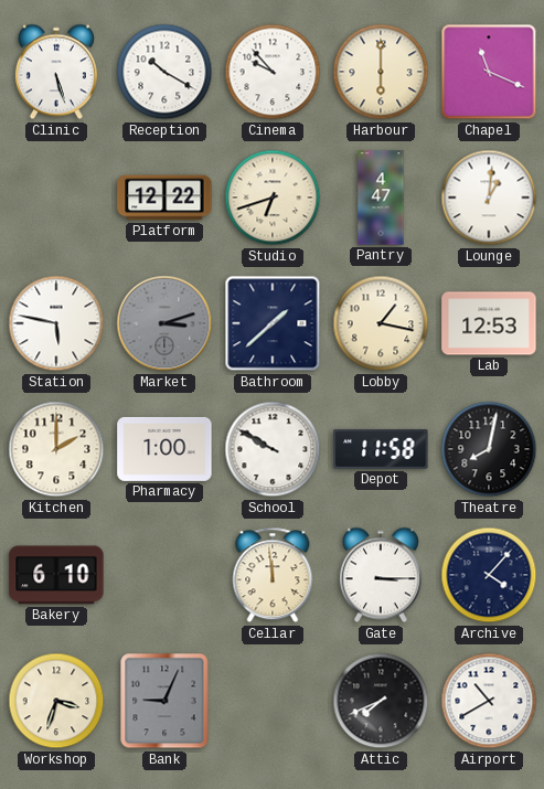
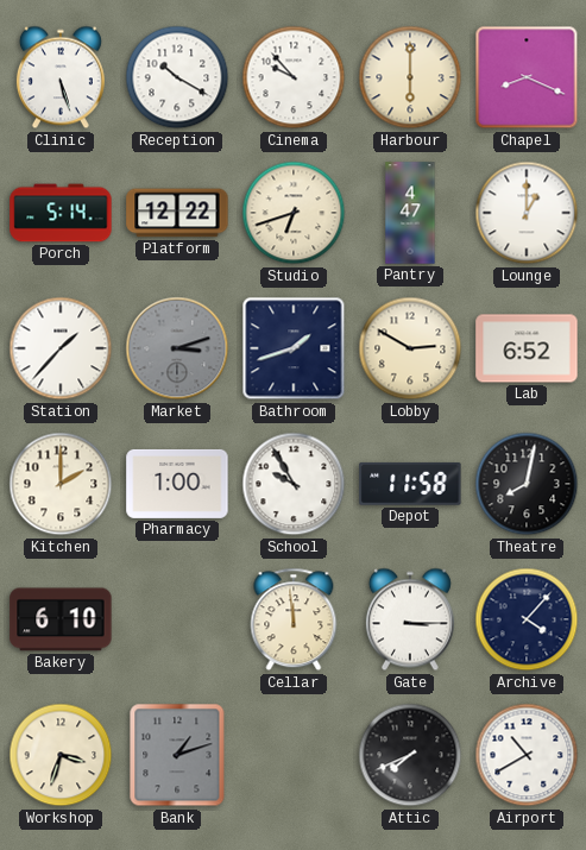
Chapel: 11:19 -> 8:19
Porch: none -> 5:14
Lounge: 1:01 -> 1:00
Station: 5:47 -> 1:37
Bathroom: 1:38 -> 1:42
Lobby: 1:17 -> 2:50
Lab: 12:53 -> 6:52
School: 9:50 -> 9:55
Bank: 9:04 -> 1:12
